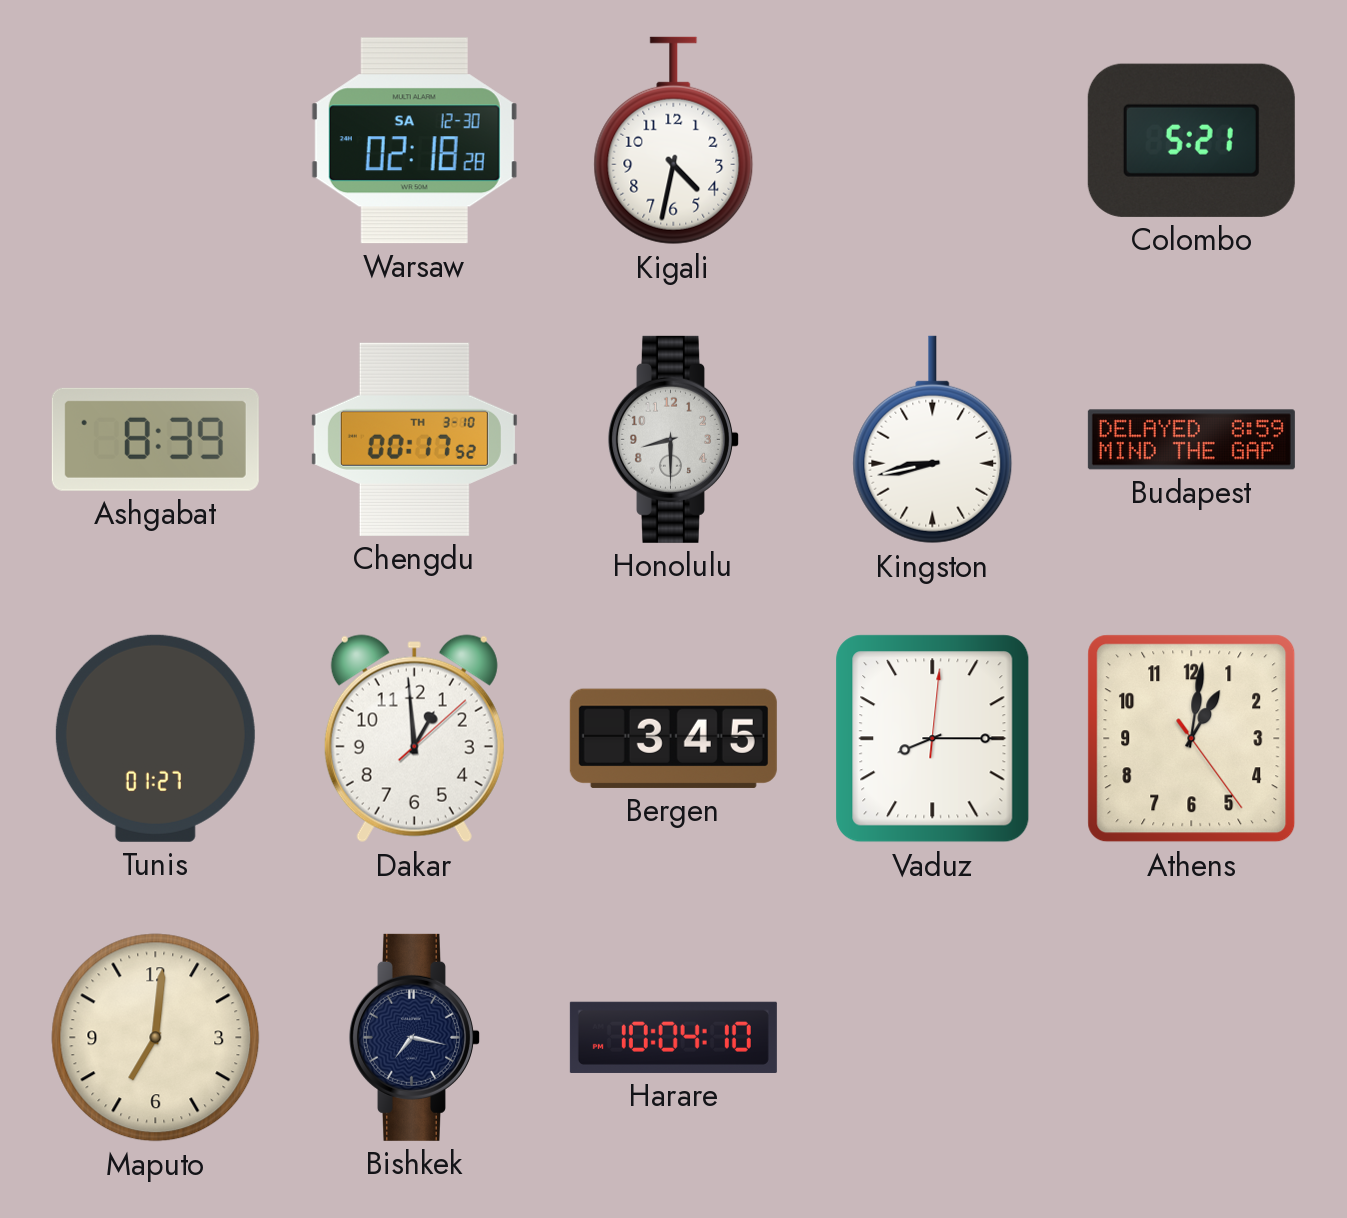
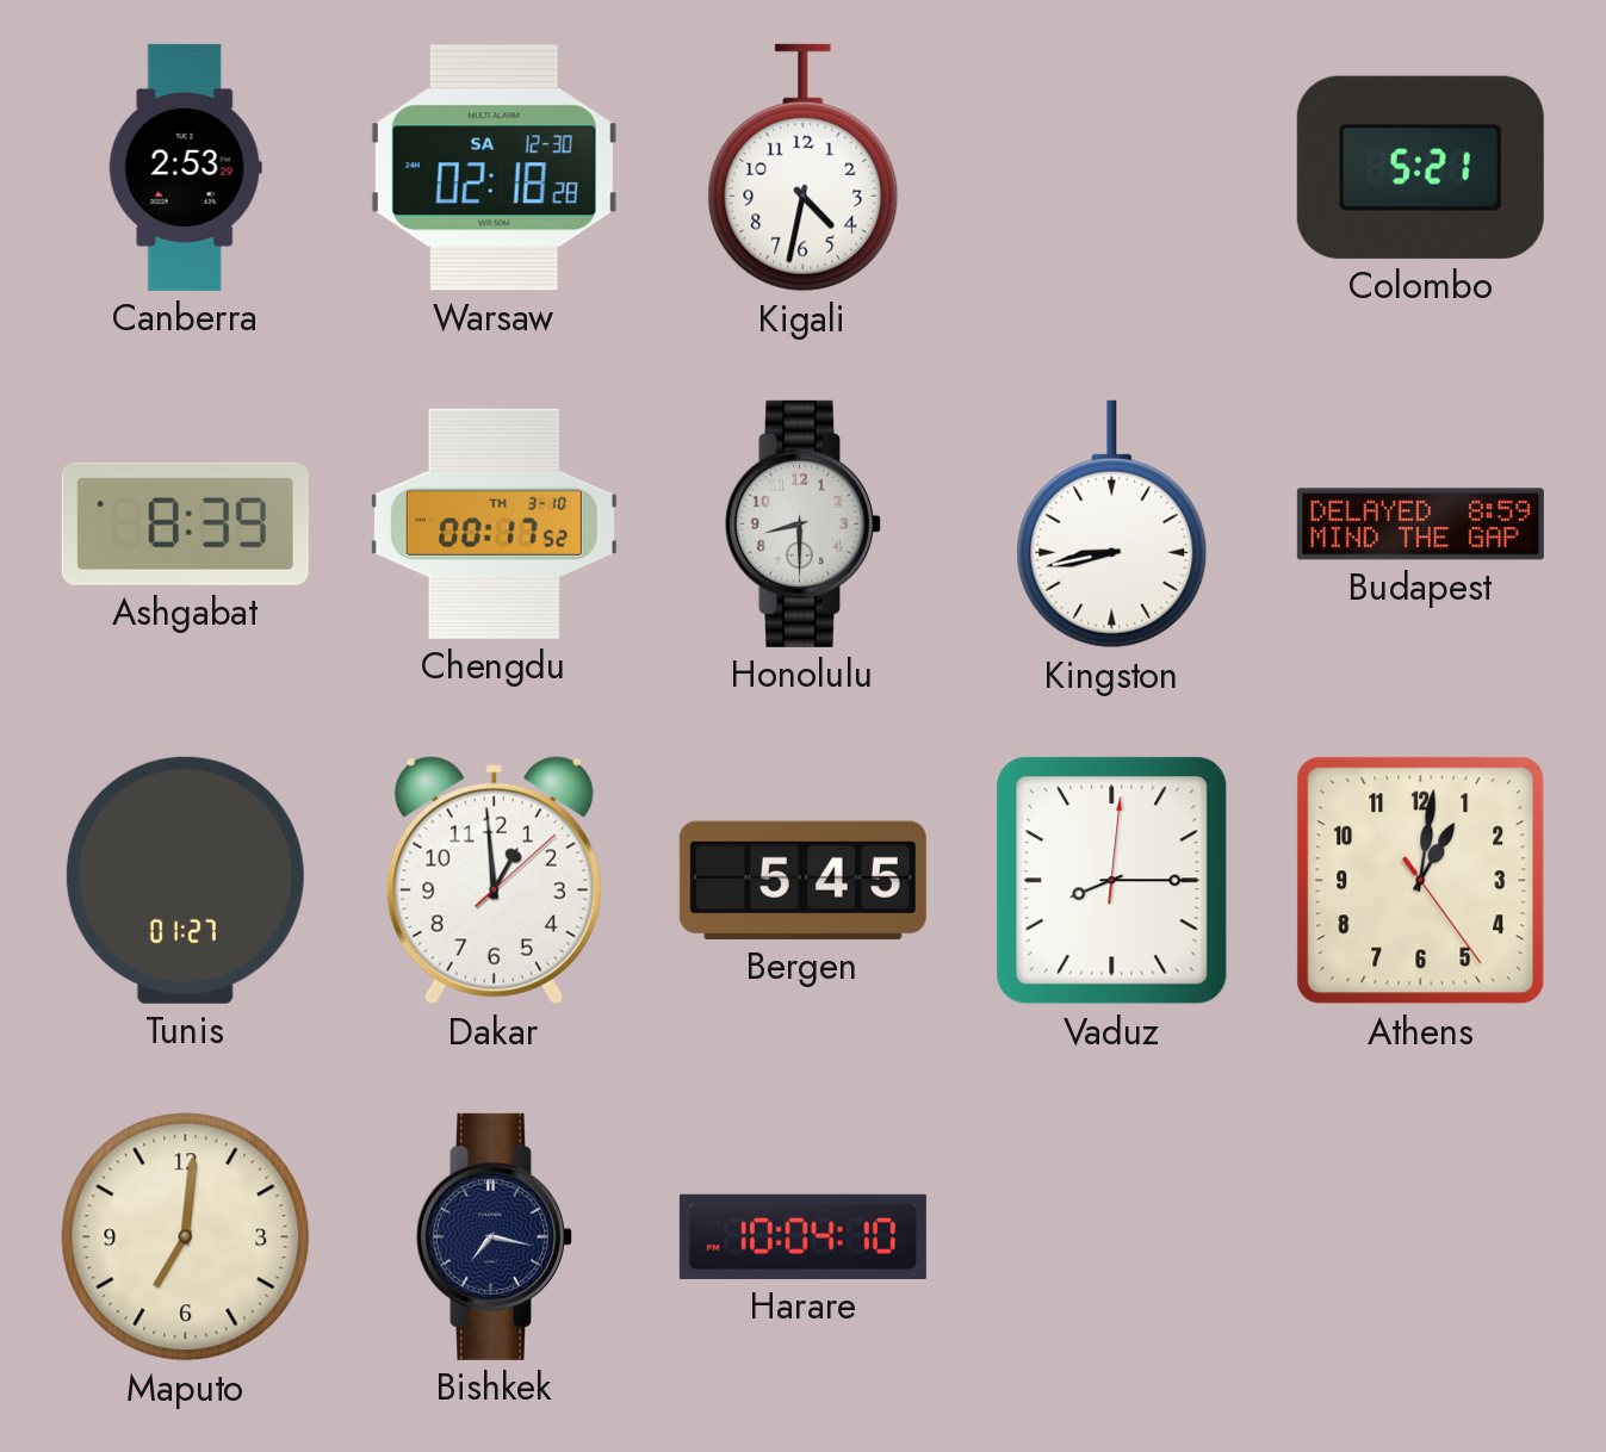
Canberra: none -> 2:53
Bergen: 3:45 -> 5:45
